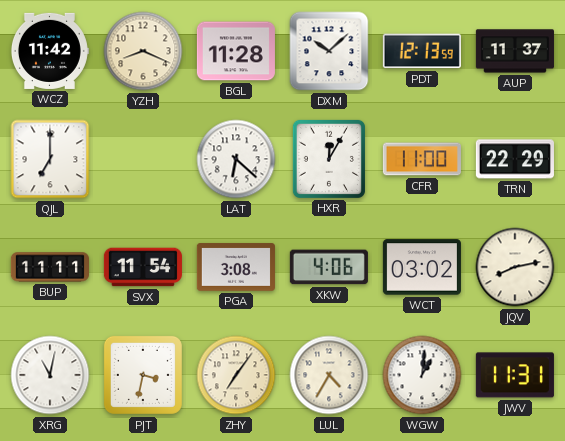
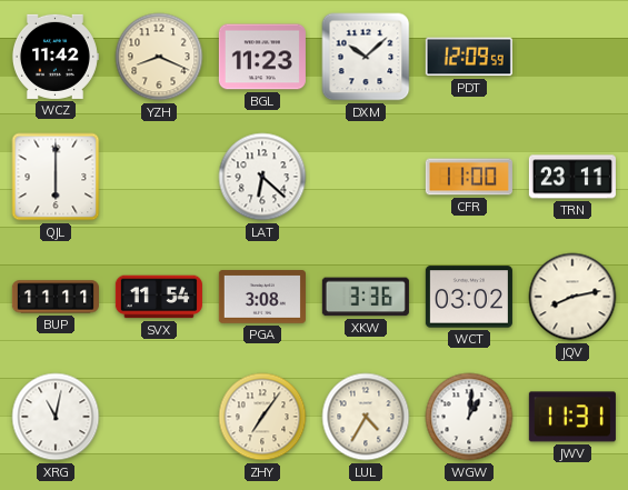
BGL: 11:28 -> 11:23
PDT: 12:13 -> 12:09
AUP: 11:37 -> none
QJL: 7:00 -> 6:00
HXR: 12:05 -> none
TRN: 22:29 -> 23:11
XKW: 4:06 -> 3:36
PJT: 3:32 -> none
